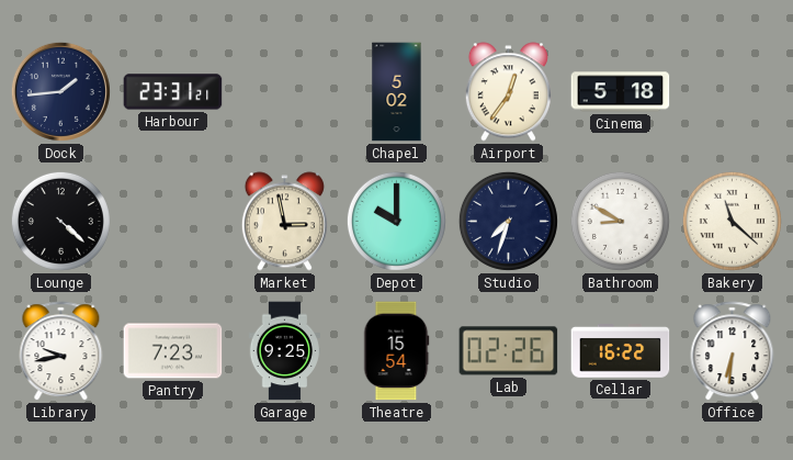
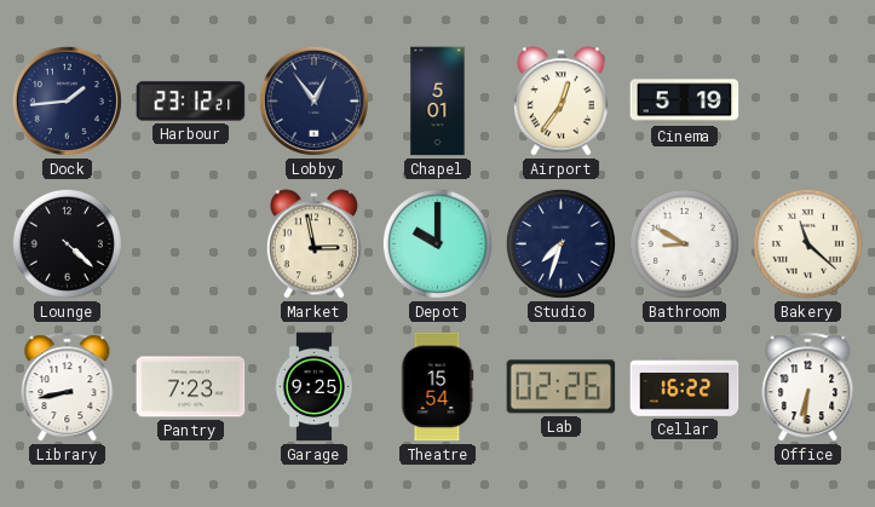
Harbour: 23:31 -> 23:12
Lobby: none -> 12:54
Chapel: 5:02 -> 5:01
Cinema: 5:18 -> 5:19
Library: 9:43 -> 8:43
